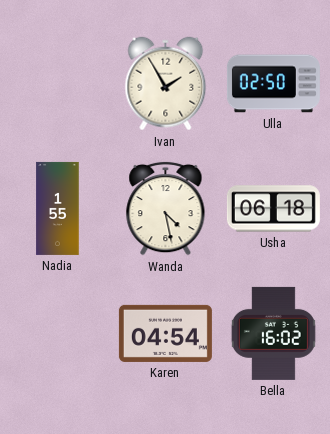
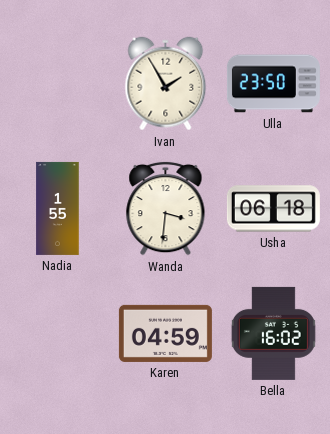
Ulla: 02:50 -> 23:50
Wanda: 4:28 -> 3:31
Karen: 04:54 -> 04:59
